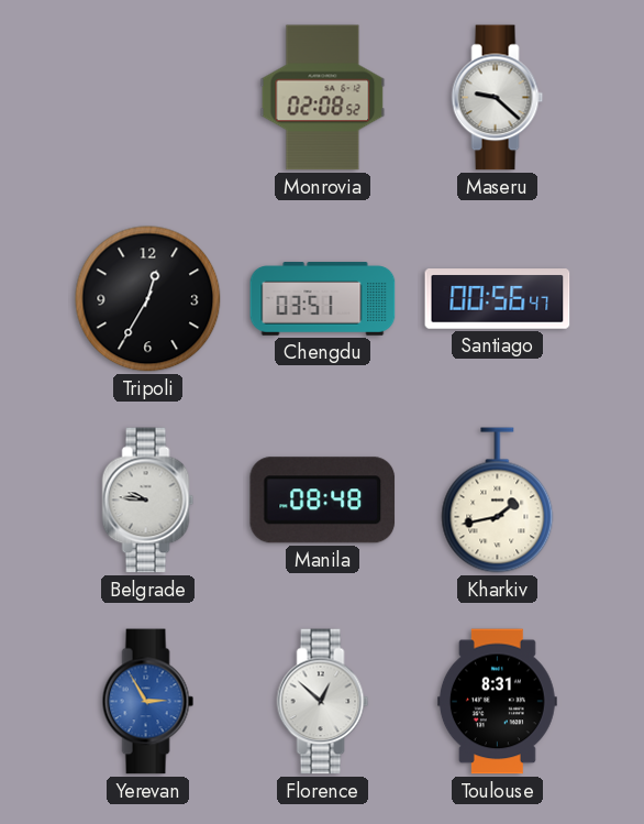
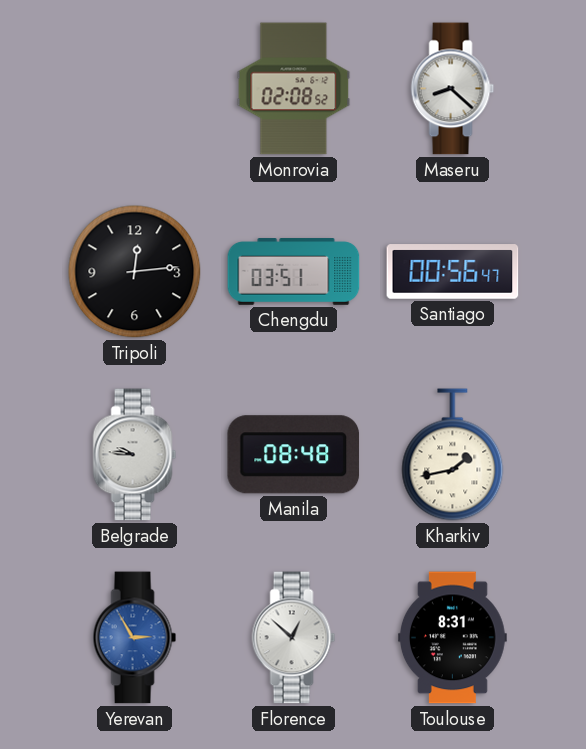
Maseru: 9:22 -> 8:22
Tripoli: 12:35 -> 12:14
